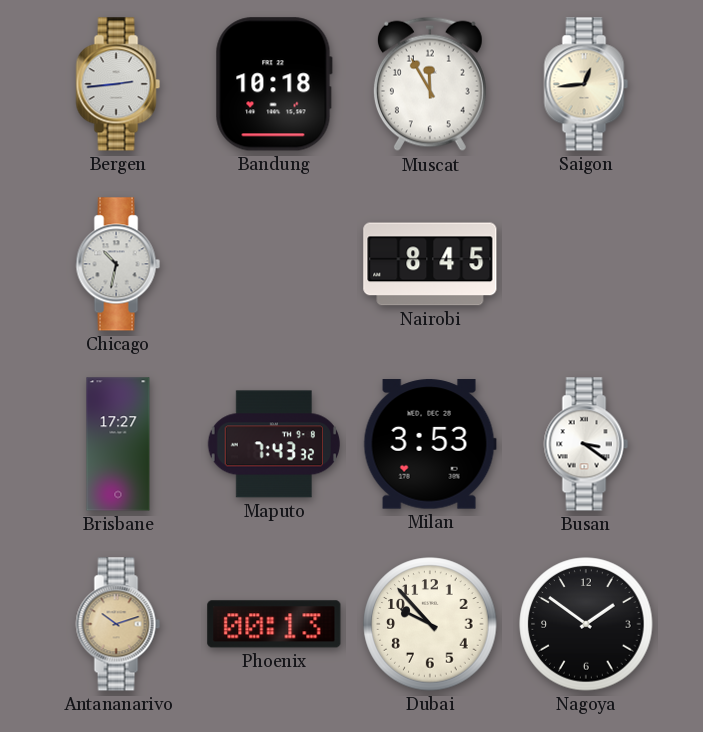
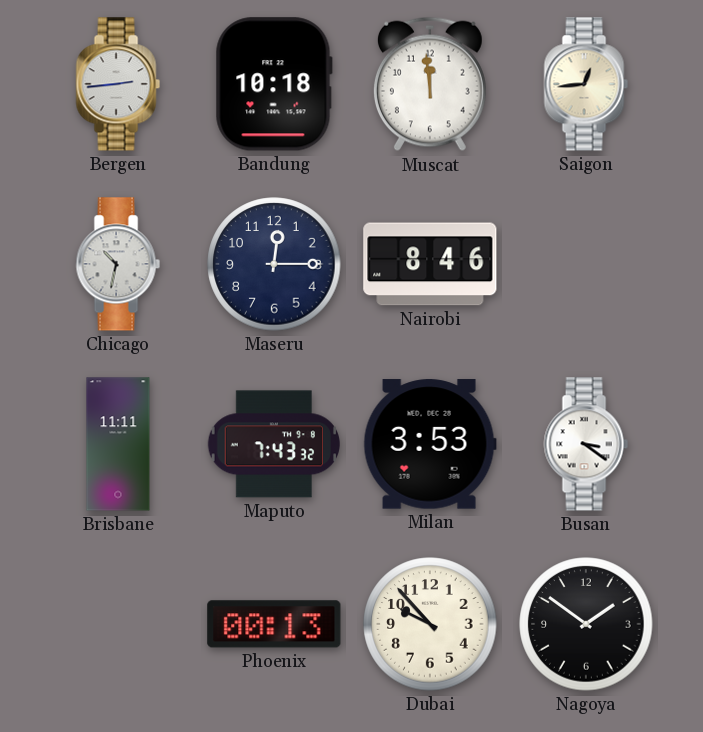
Muscat: 11:55 -> 11:59
Maseru: none -> 12:15
Nairobi: 8:45 -> 8:46
Brisbane: 17:27 -> 11:11
Antananarivo: 10:12 -> none
